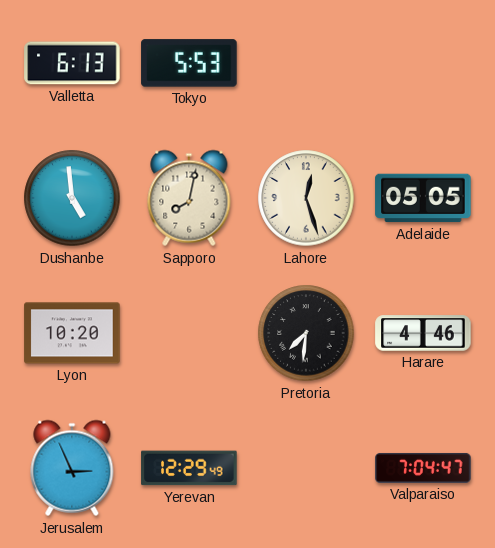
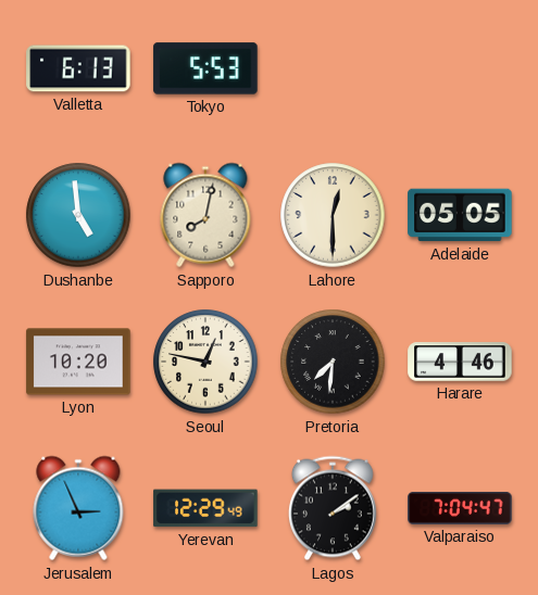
Lahore: 12:27 -> 12:30
Seoul: none -> 12:47
Lagos: none -> 2:09
